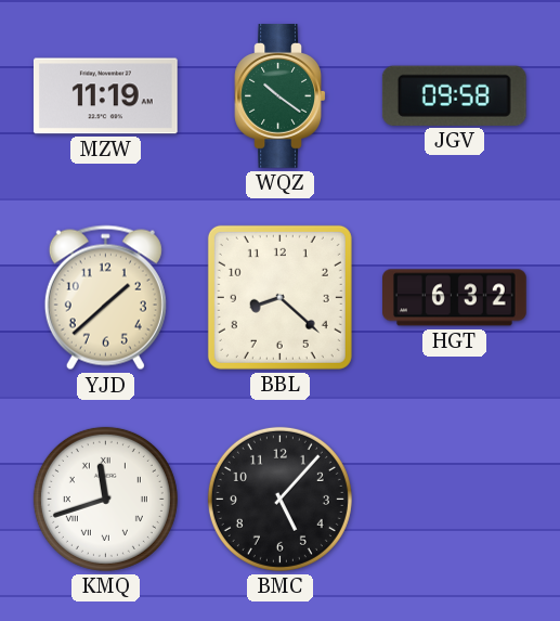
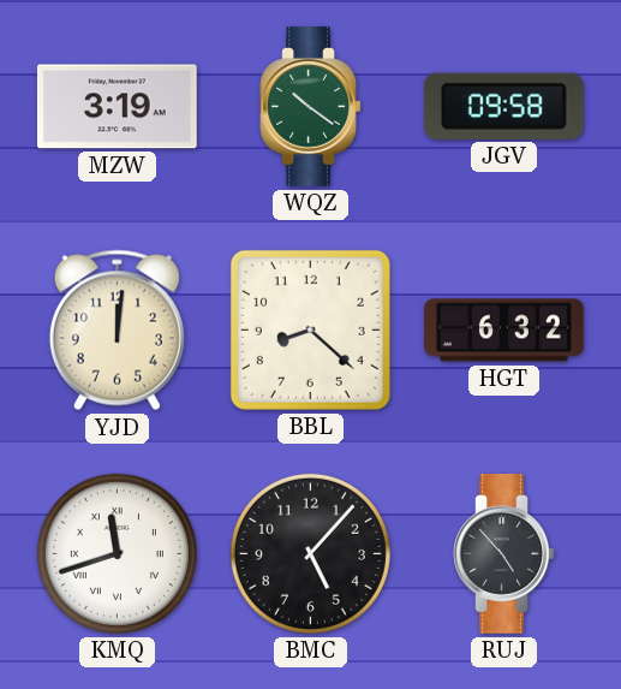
MZW: 11:19 -> 3:19
YJD: 1:38 -> 12:01
RUJ: none -> 4:53
